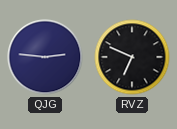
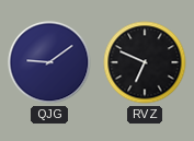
QJG: 2:46 -> 9:09
